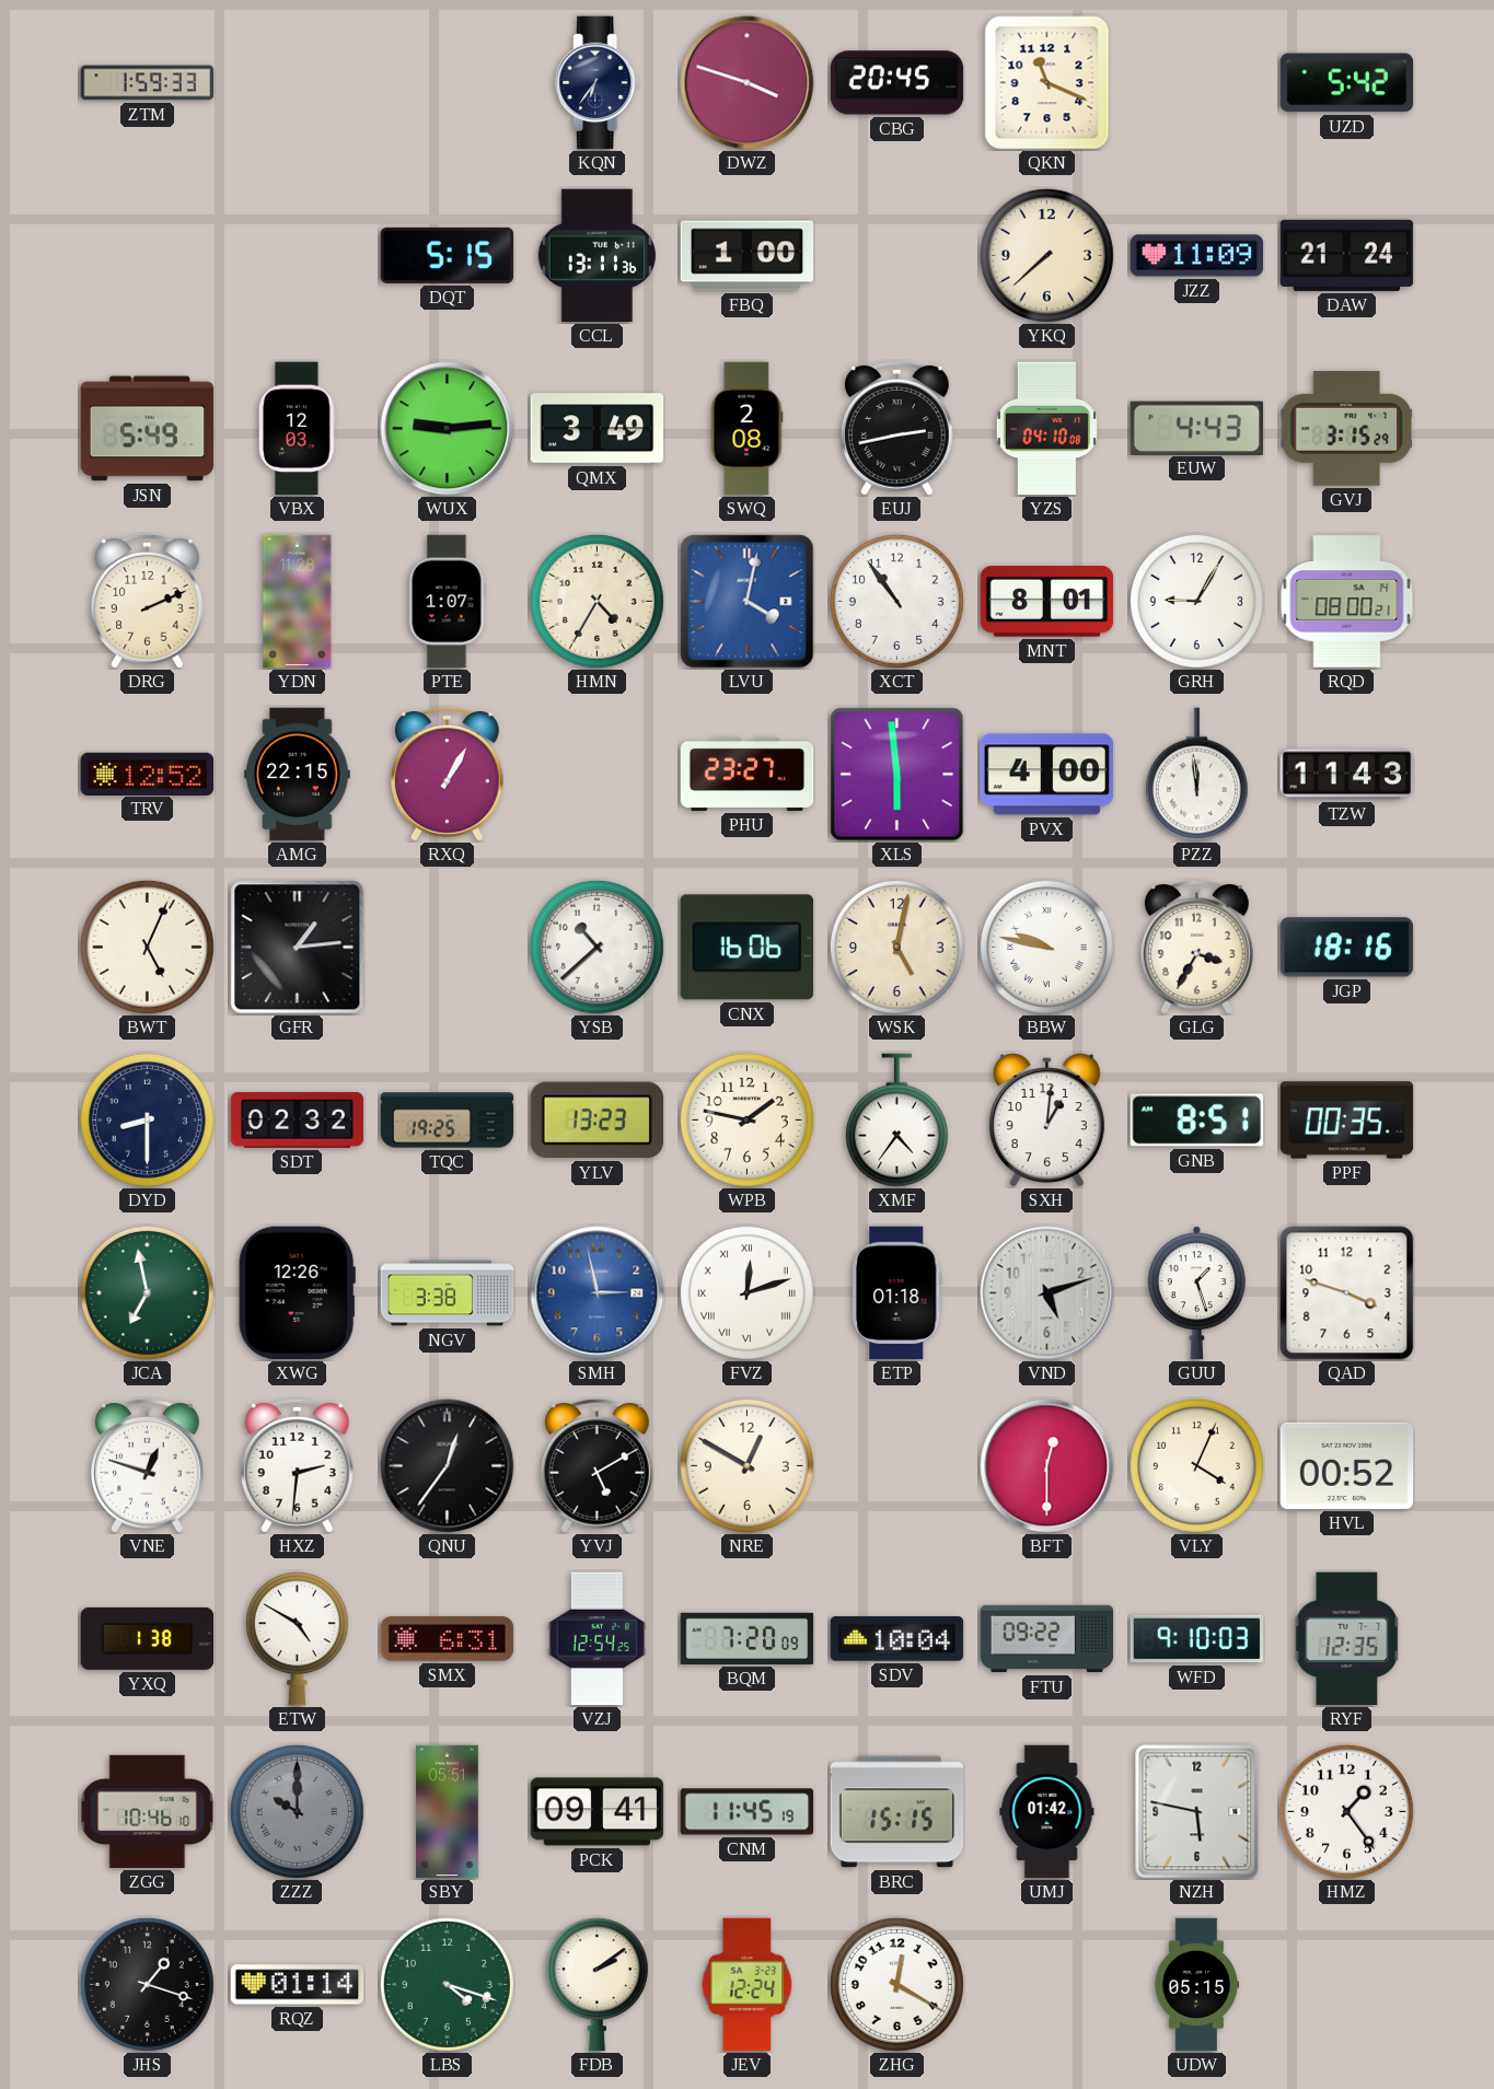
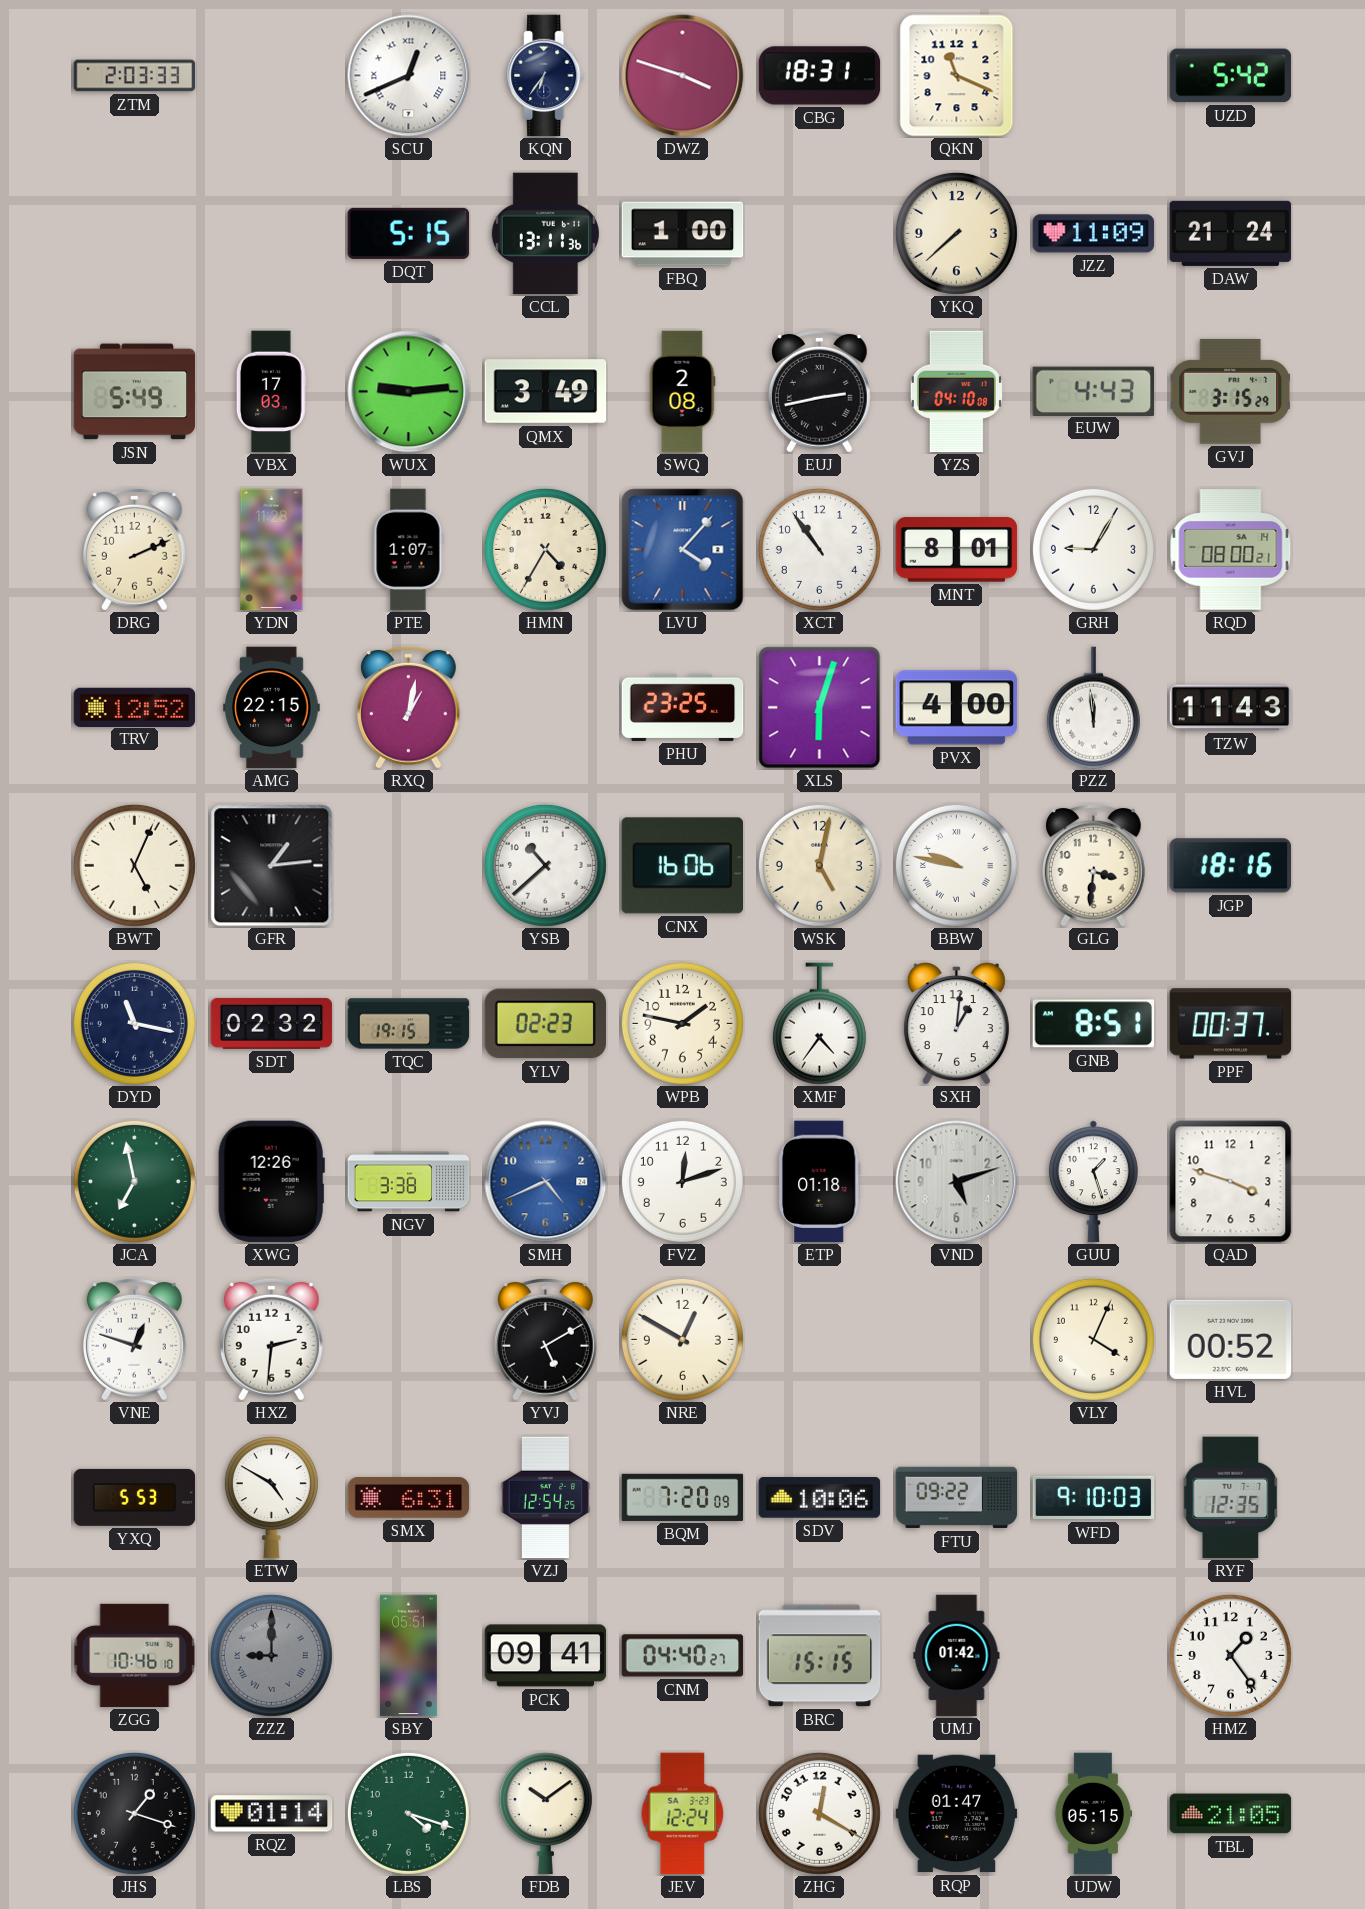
ZTM: 1:59 -> 2:03
SCU: none -> 12:41
CBG: 20:45 -> 18:31
VBX: 12:03 -> 17:03
LVU: 4:02 -> 4:07
RXQ: 1:05 -> 1:02
PHU: 23:27 -> 23:25
XLS: 5:59 -> 6:03
GLG: 3:35 -> 3:31
DYD: 8:30 -> 11:17
TQC: 19:25 -> 19:15
YLV: 13:23 -> 02:23
PPF: 00:35 -> 00:37
SMH: 2:58 -> 4:41
FVZ numerals: Roman -> Arabic
QNU: 12:36 -> none
BFT: 12:30 -> none
YXQ: 1:38 -> 5:53
SDV: 10:04 -> 10:06
ZZZ: 10:00 -> 9:00
CNM: 11:45 -> 04:40
NZH: 5:47 -> none
FDB: 2:09 -> 10:09
RQP: none -> 01:47
TBL: none -> 21:05
